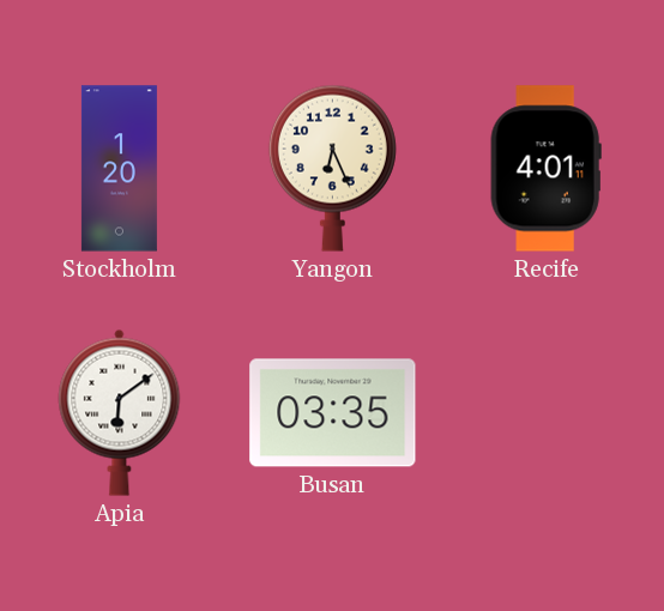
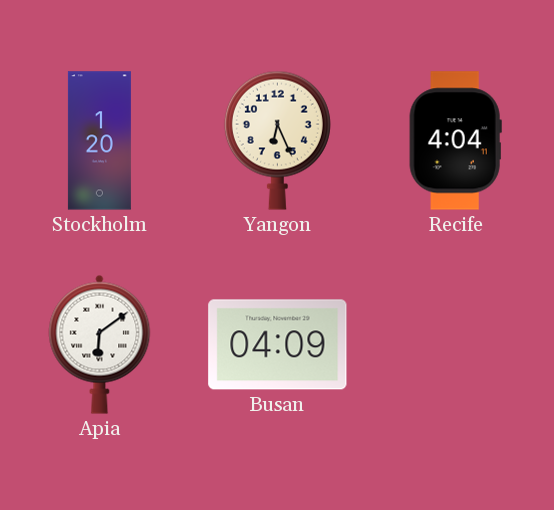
Recife: 4:01 -> 4:04
Busan: 03:35 -> 04:09
